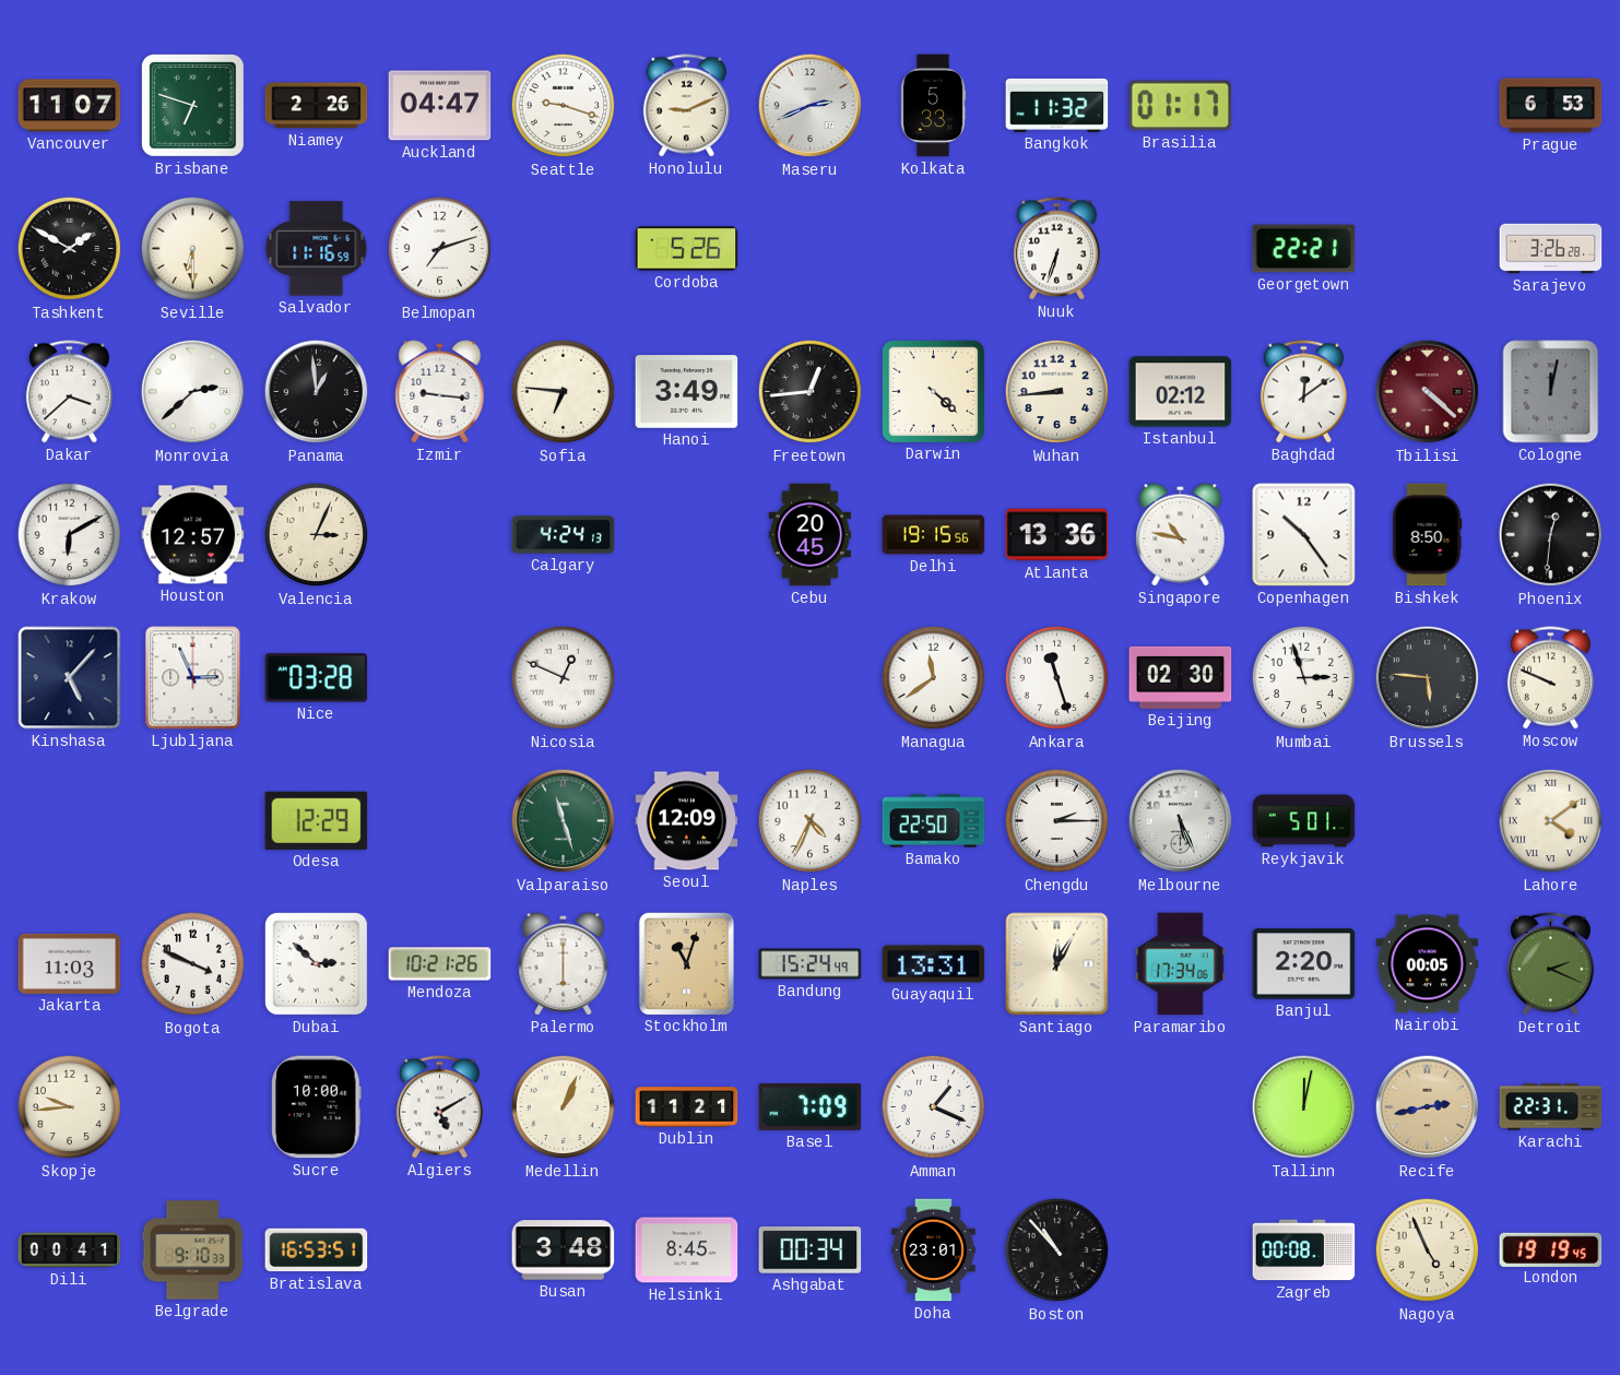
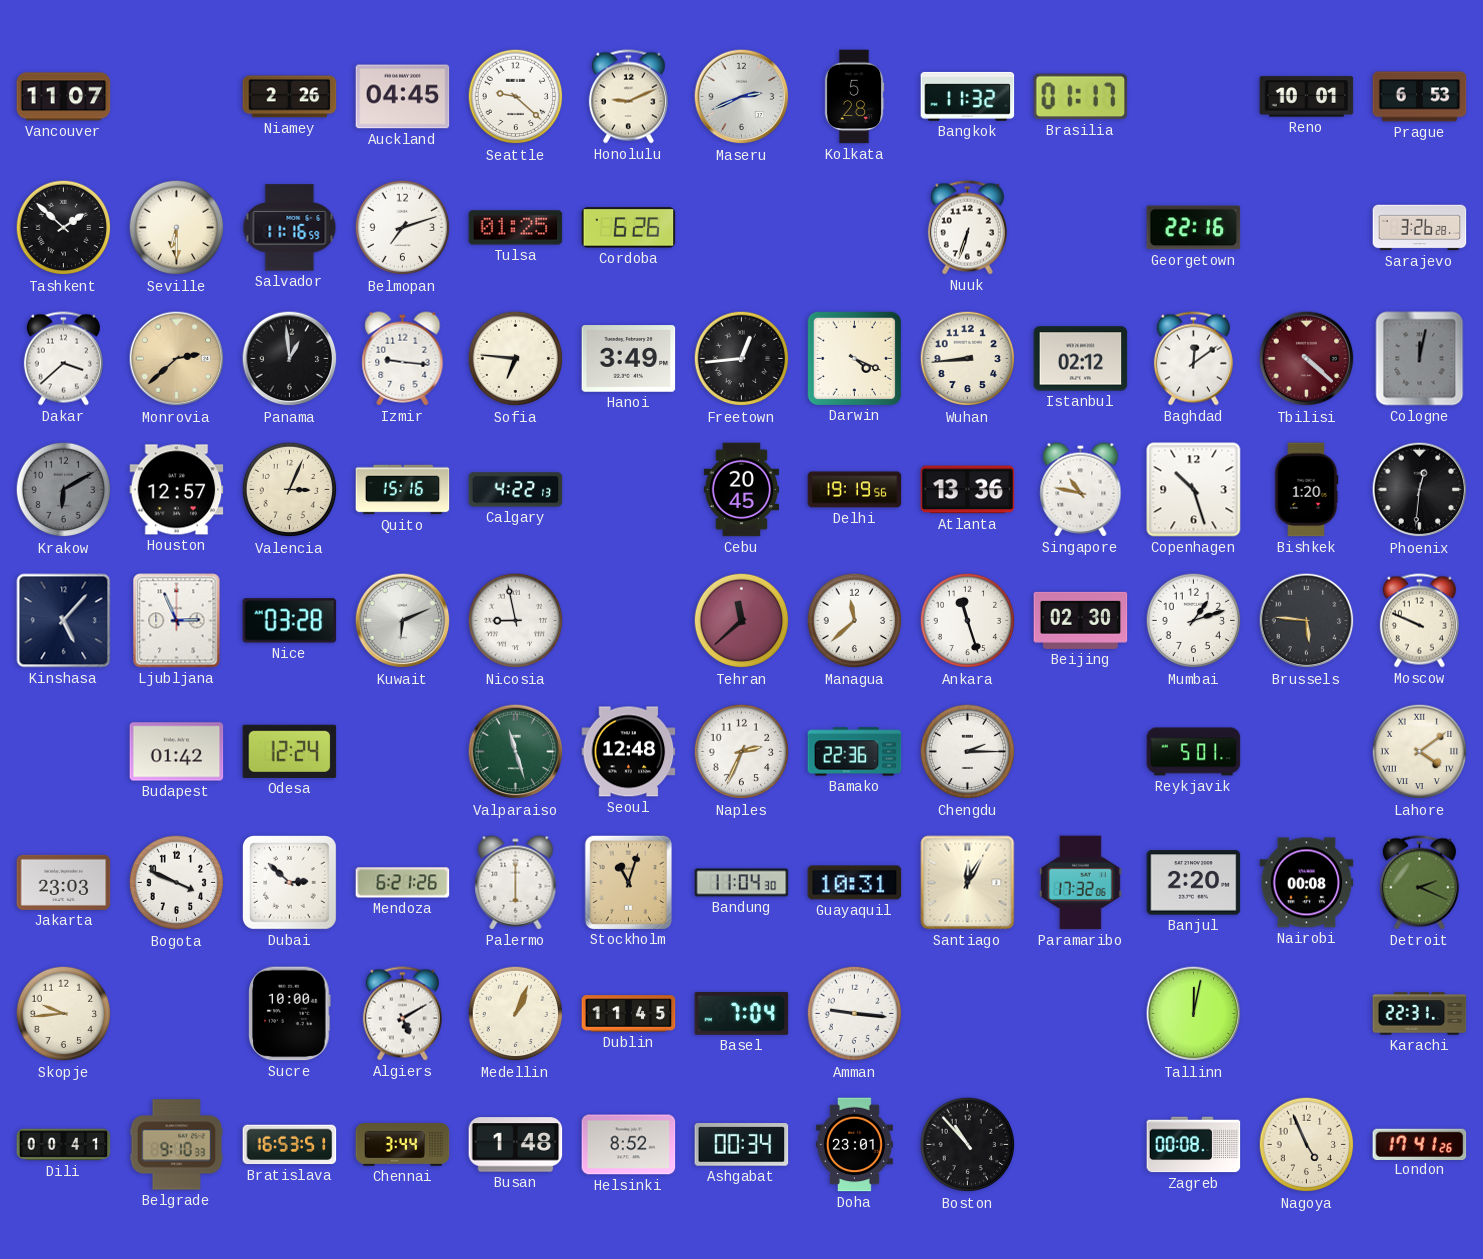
Brisbane: 6:48 -> none
Auckland: 04:47 -> 04:45
Seattle: 9:18 -> 9:22
Kolkata: 5:33 -> 5:28
Reno: none -> 10:01
Tashkent: 1:50 -> 1:52
Tulsa: none -> 01:25
Cordoba: 5:26 -> 6:26
Georgetown: 22:21 -> 22:16
Monrovia dial: white -> champagne
Darwin: 4:22 -> 4:19
Krakow dial: white -> grey
Quito: none -> 15:16
Calgary: 4:24 -> 4:22
Delhi: 19:15 -> 19:19
Copenhagen: 10:24 -> 10:27
Bishkek: 8:50 -> 1:20
Kuwait: none -> 6:11
Nicosia: 12:49 -> 8:58
Tehran: none -> 11:38
Managua: 11:39 -> 11:38
Mumbai: 2:57 -> 1:12
Budapest: none -> 01:42
Odesa: 12:29 -> 12:24
Seoul: 12:09 -> 12:48
Naples: 4:34 -> 2:34
Bamako: 22:50 -> 22:36
Melbourne: 5:26 -> none
Jakarta: 11:03 -> 23:03
Mendoza: 10:21 -> 6:21
Bandung: 15:24 -> 11:04
Guayaquil: 13:31 -> 10:31
Paramaribo: 17:34 -> 17:32
Nairobi: 00:05 -> 00:08
Dublin: 11:21 -> 11:45
Basel: 7:09 -> 7:04
Amman: 1:19 -> 9:16
Recife: 2:43 -> none
Chennai: none -> 3:44
Busan: 3:48 -> 1:48
Helsinki: 8:45 -> 8:52
London: 19:19 -> 17:41
